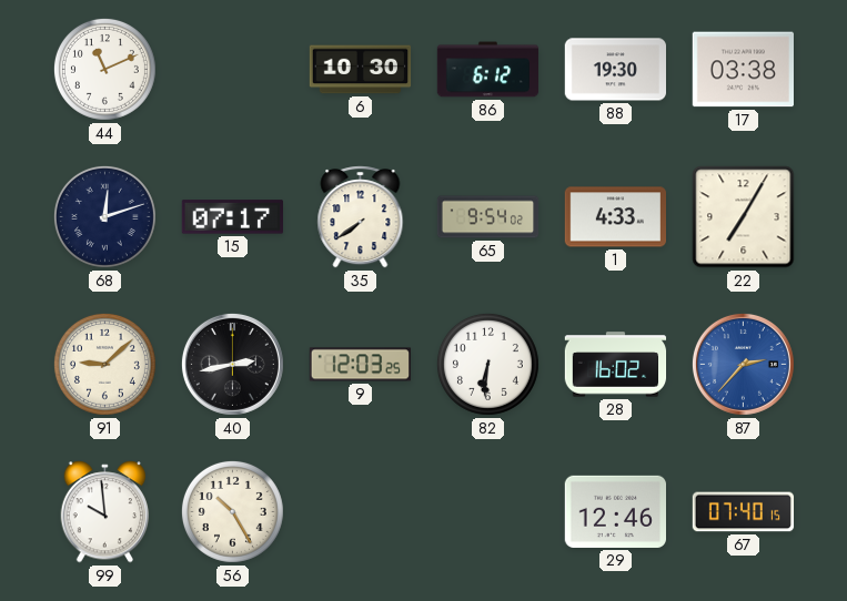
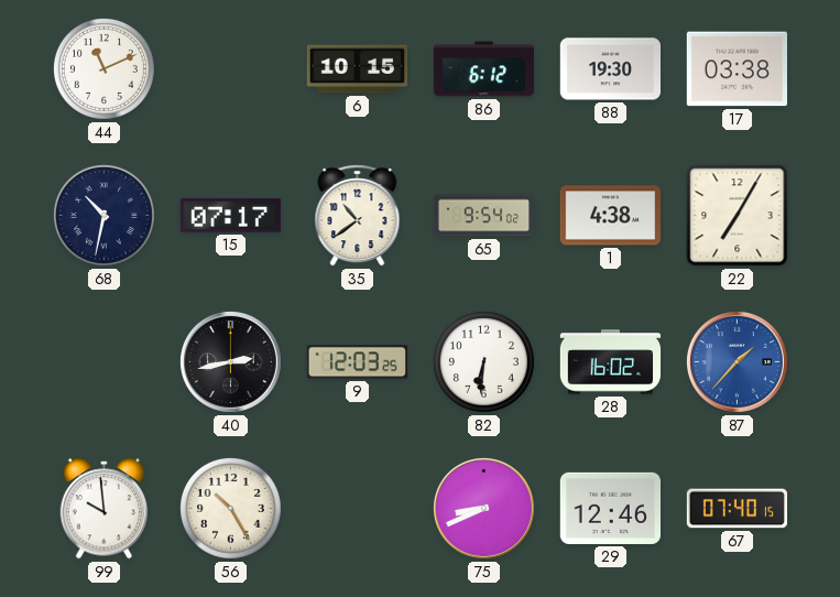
6: 10:30 -> 10:15
68: 12:12 -> 10:32
35: 7:39 -> 10:39
1: 4:33 -> 4:38
91: 9:08 -> none
87: 2:37 -> 1:37
75: none -> 8:41
